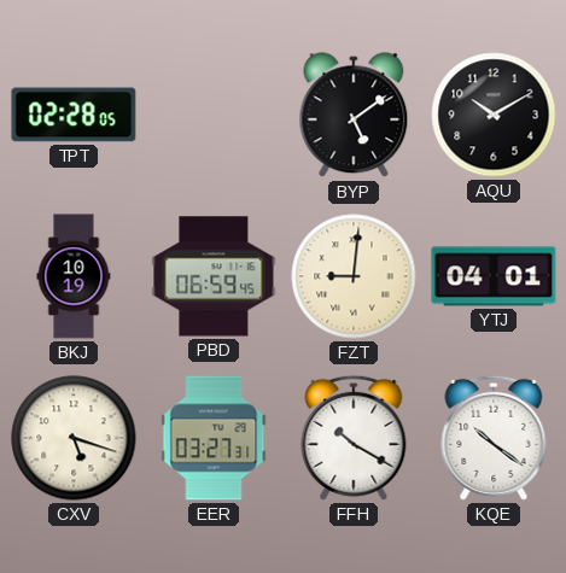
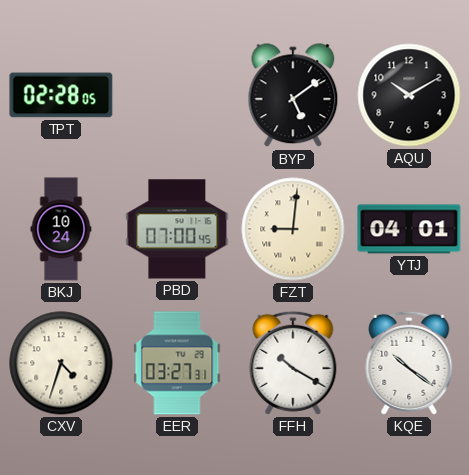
BKJ: 10:19 -> 10:24
PBD: 06:59 -> 07:00
CXV: 5:18 -> 4:33
